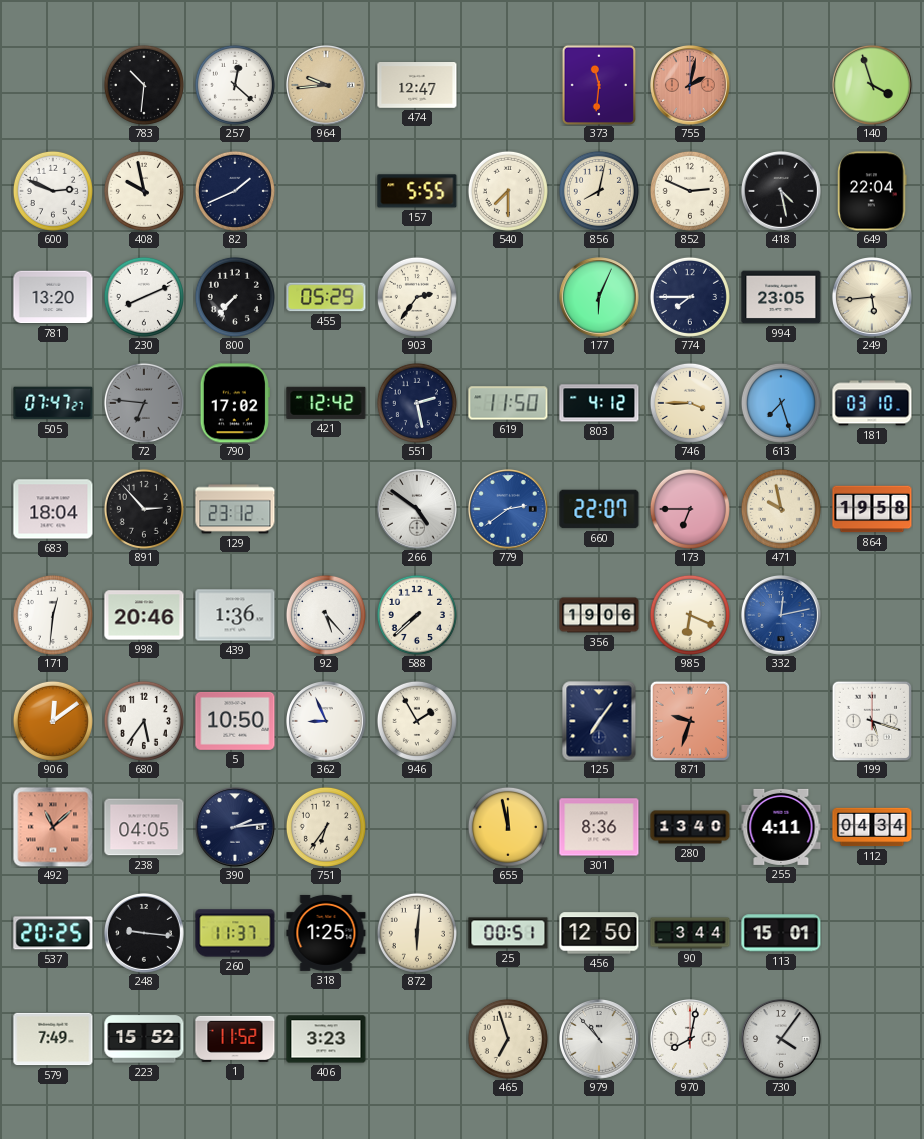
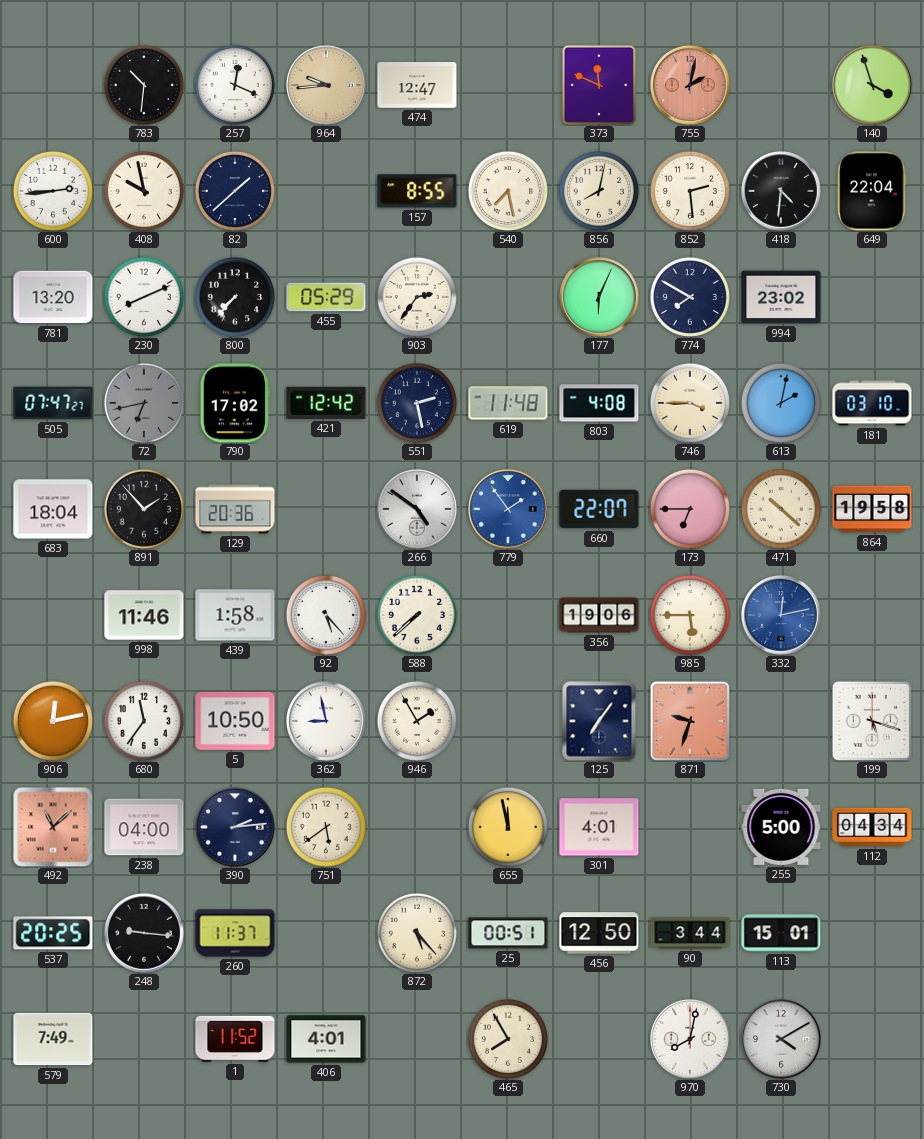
257: 12:22 -> 12:19
373: 11:31 -> 11:49
600: 2:49 -> 2:44
82: 1:41 -> 1:38
157: 5:55 -> 8:55
540: 7:30 -> 7:28
852: 2:49 -> 2:29
418: 4:28 -> 4:31
774: 7:45 -> 7:50
994: 23:05 -> 23:02
249: 5:44 -> none
72: 6:46 -> 6:43
619: 11:50 -> 11:48
803: 4:12 -> 4:08
613: 7:27 -> 2:02
891: 2:53 -> 1:53
129: 23:12 -> 20:36
779: 2:39 -> 1:54
471: 9:58 -> 10:22
171: 12:31 -> none
998: 20:46 -> 11:46
439: 1:36 -> 1:58
985: 6:19 -> 5:45
906: 12:09 -> 12:13
680: 5:36 -> 11:36
362: 8:56 -> 8:58
238: 04:05 -> 04:00
751: 6:36 -> 5:39
301: 8:36 -> 4:01
280: 13:40 -> none
255: 4:11 -> 5:00
318: 1:25 -> none
872: 6:01 -> 5:23
223: 15:52 -> none
406: 3:23 -> 4:01
465: 6:57 -> 7:55
979: 10:53 -> none
730: 4:06 -> 4:10
